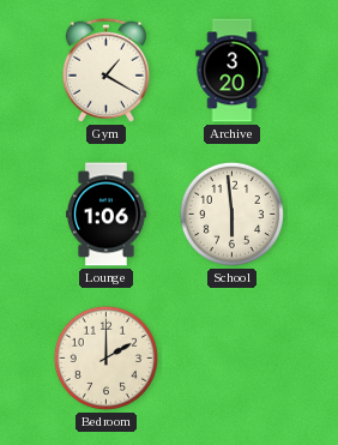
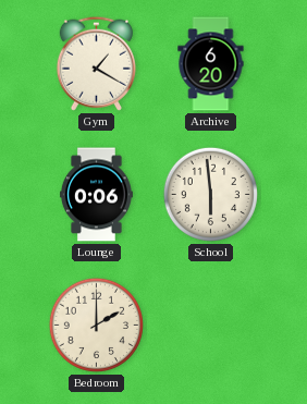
Archive: 3:20 -> 6:20
Lounge: 1:06 -> 0:06
